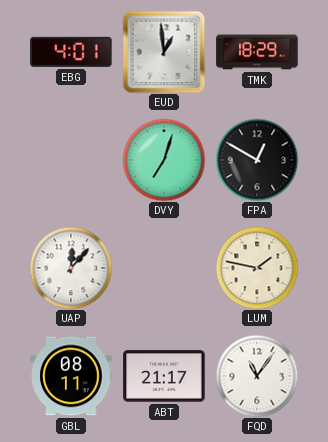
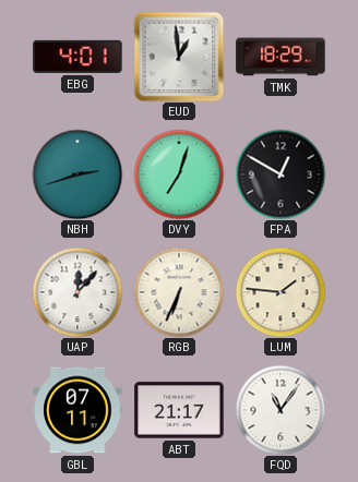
NBH: none -> 2:42
RGB: none -> 6:34
LUM: 1:47 -> 1:46
GBL: 08:11 -> 07:11
